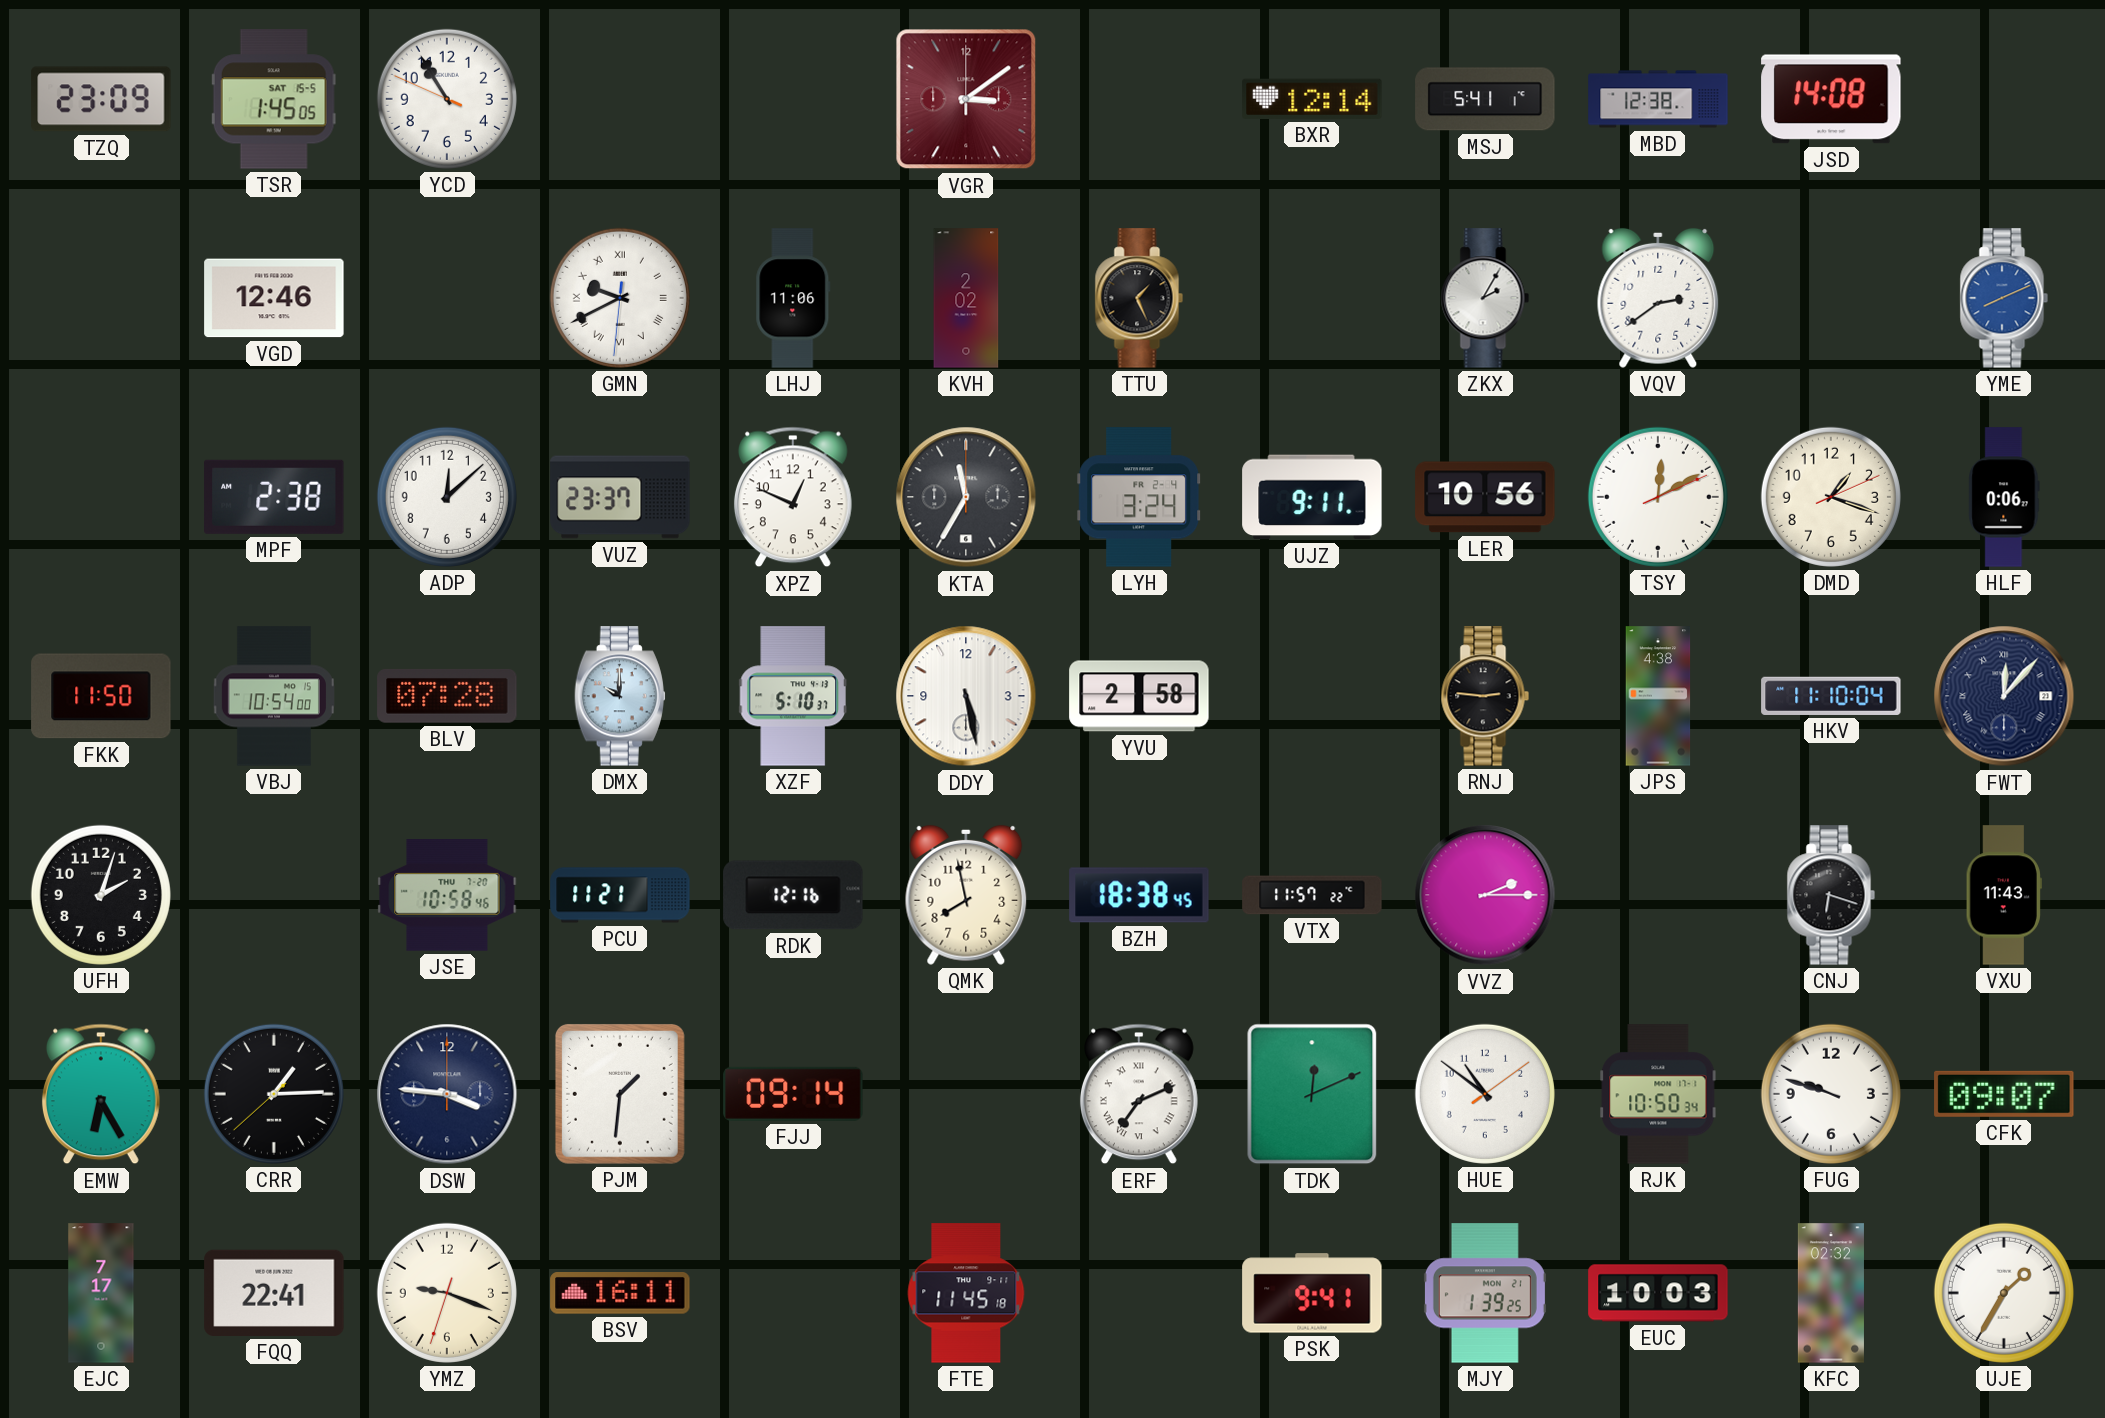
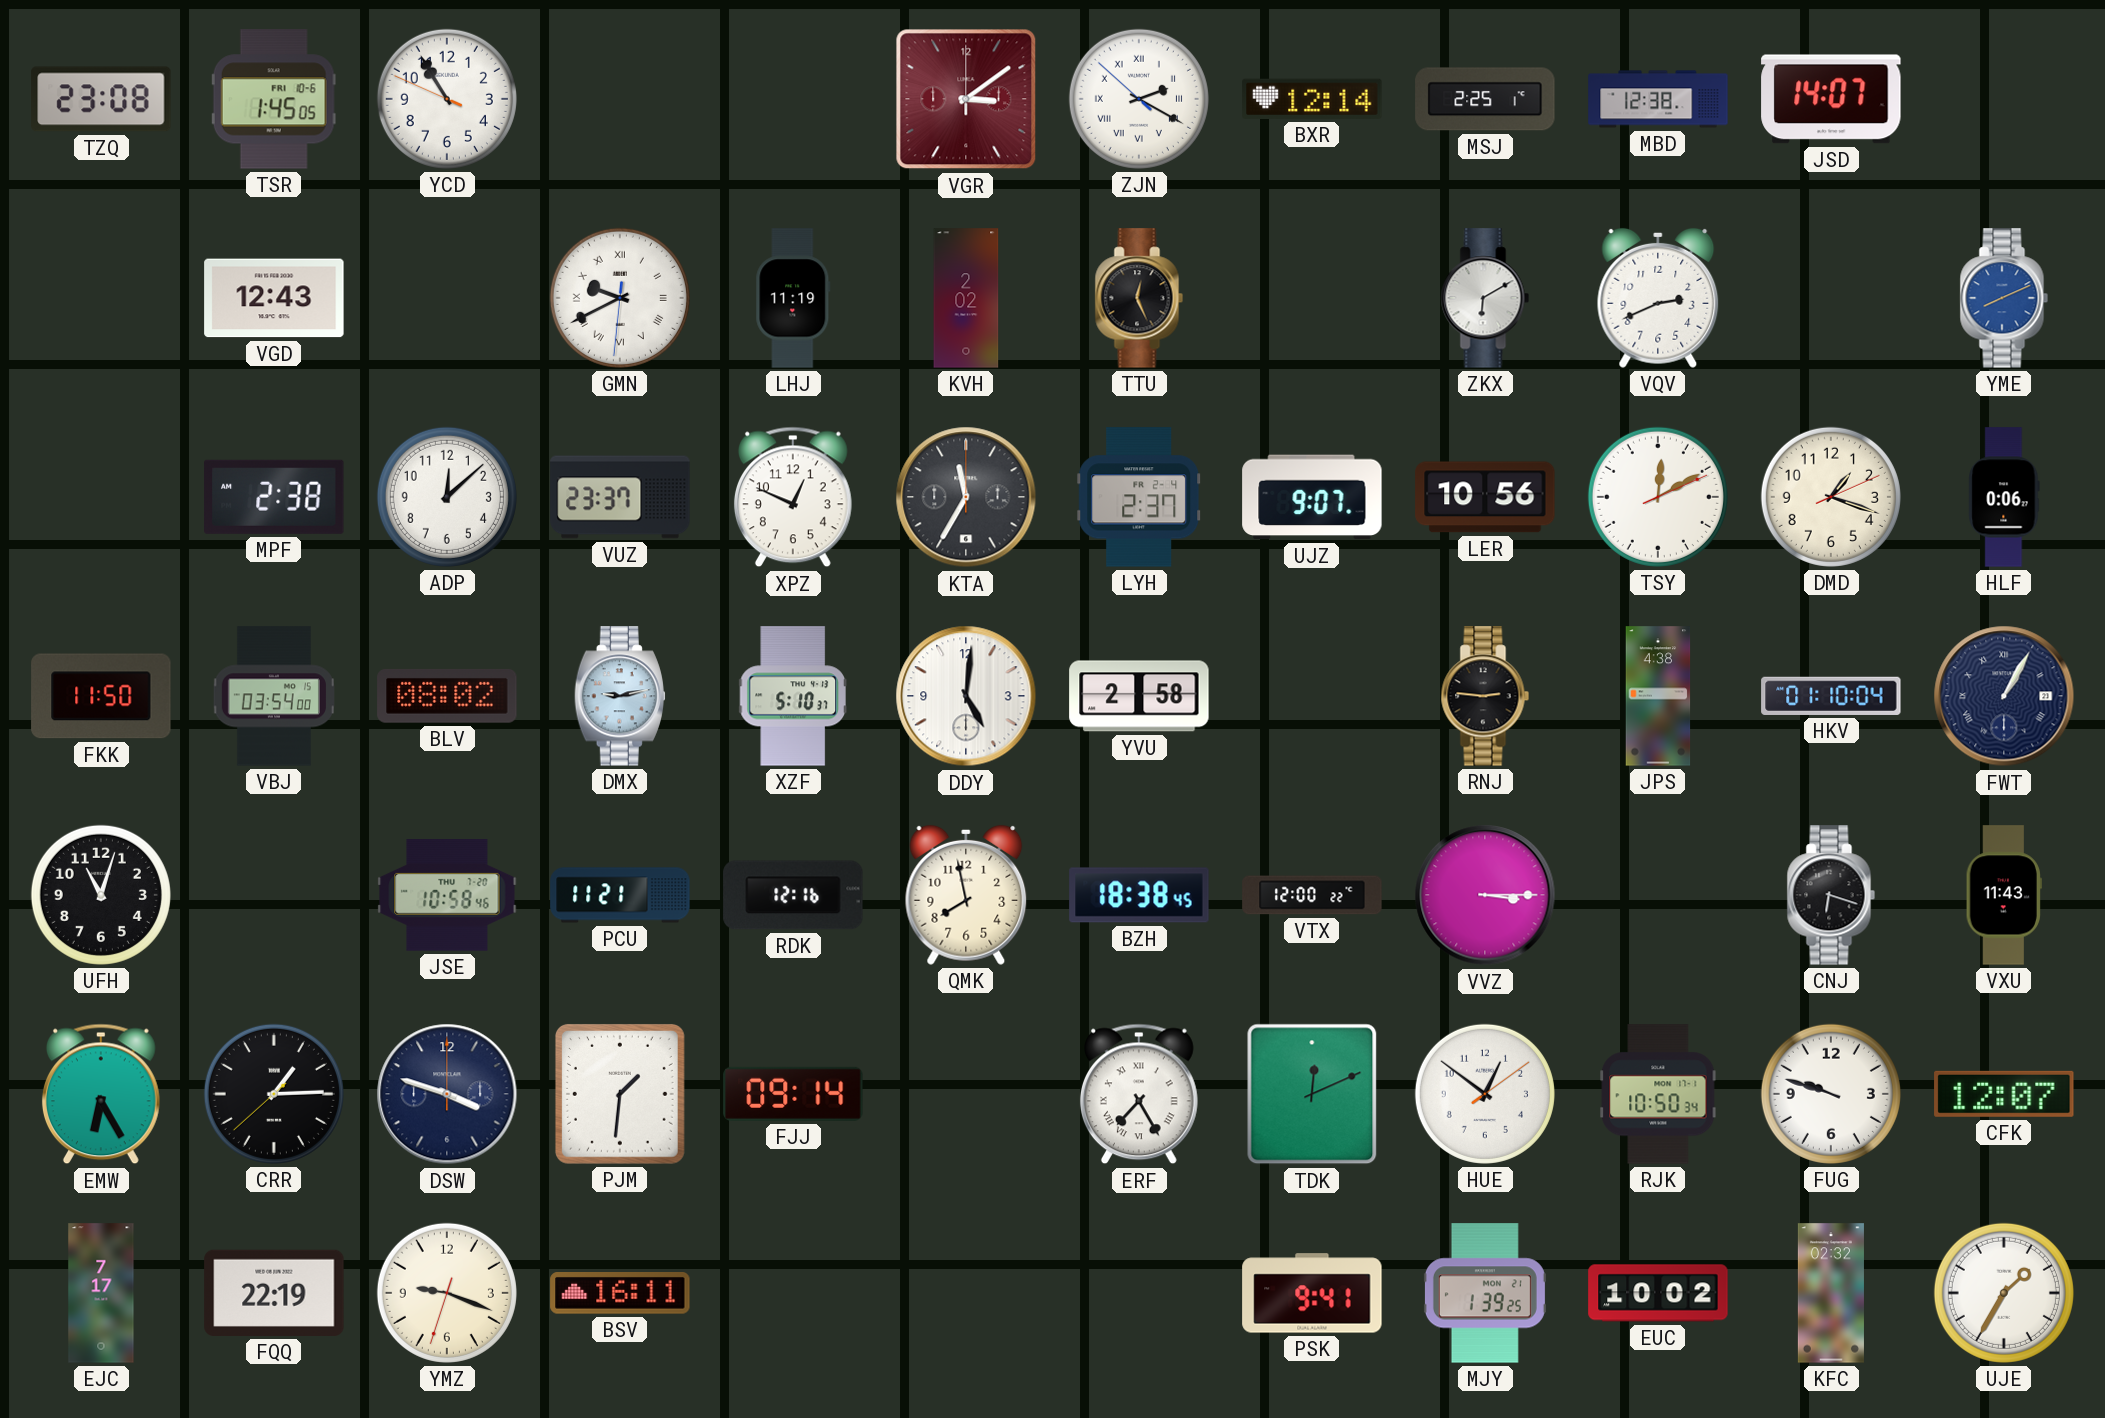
TZQ: 23:09 -> 23:08
TSR date: SAT 15-5 -> FRI 10-6
ZJN: none -> 2:19
MSJ: 5:41 -> 2:25
JSD: 14:08 -> 14:07
VGD: 12:46 -> 12:43
LHJ: 11:06 -> 11:19
TTU: 1:26 -> 12:26
ZKX: 2:05 -> 6:10
VQV: 2:39 -> 2:41
LYH: 3:24 -> 2:37
UJZ: 9:11 -> 9:07
VBJ: 10:54 -> 03:54
BLV: 07:28 -> 08:02
DMX: 10:00 -> 9:13
DDY: 5:28 -> 5:01
HKV: 11:10 -> 01:10
FWT: 12:07 -> 1:05
UFH: 2:03 -> 11:03
VTX: 11:57 -> 12:00
VVZ: 2:15 -> 3:15
DSW: 3:46 -> 3:48
ERF: 7:11 -> 7:25
HUE: 10:51 -> 12:51
CFK: 09:07 -> 12:07
FQQ: 22:41 -> 22:19
FTE: 11:45 -> none
EUC: 10:03 -> 10:02
